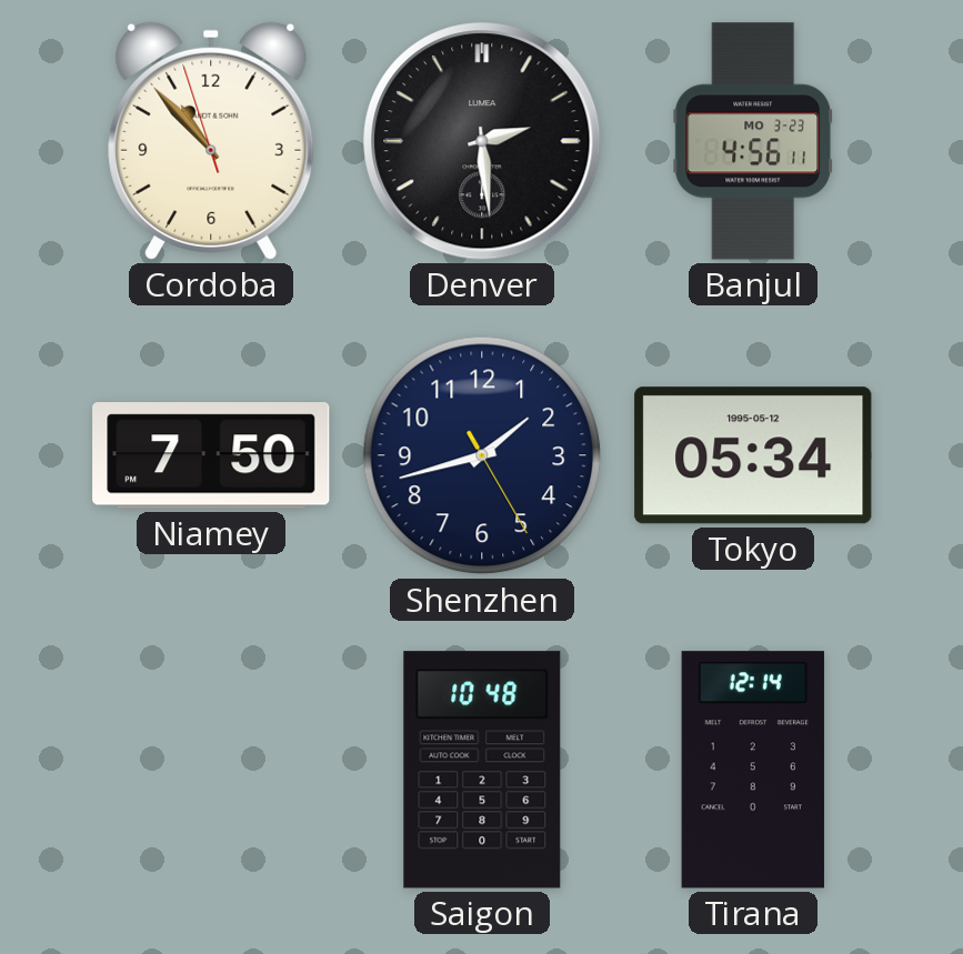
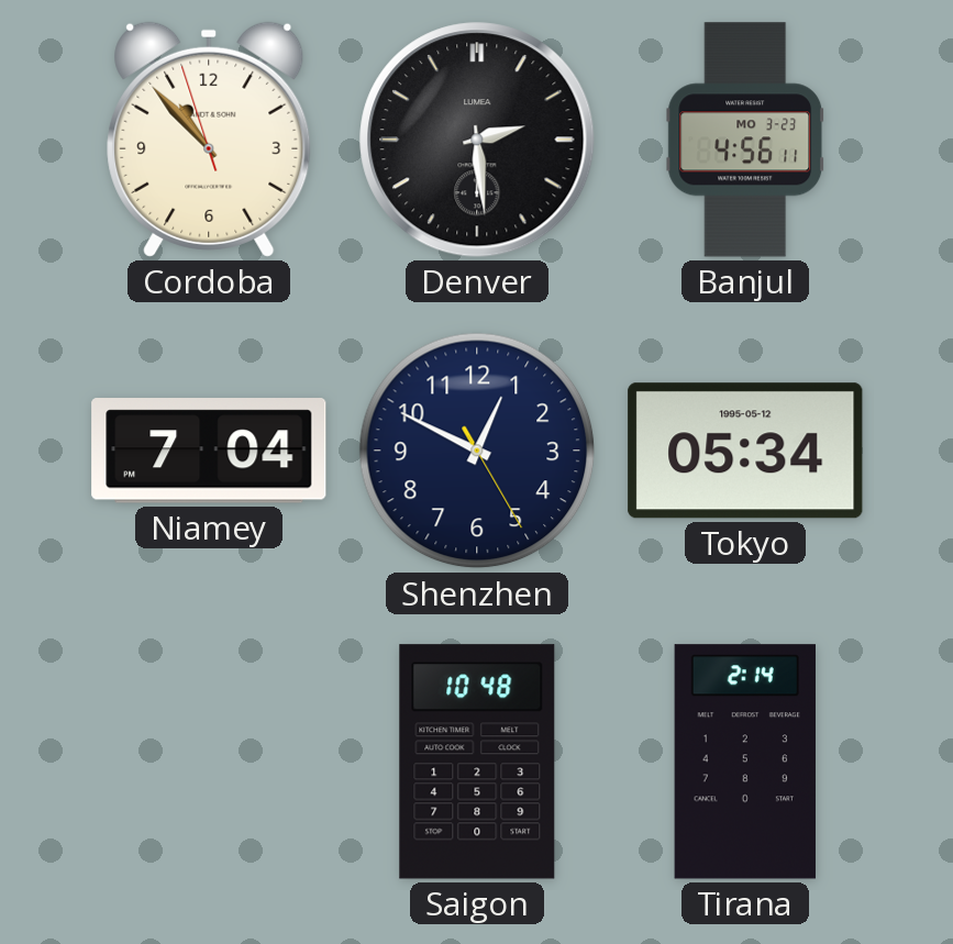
Niamey: 7:50 -> 7:04
Shenzhen: 1:42 -> 12:49
Tirana: 12:14 -> 2:14
